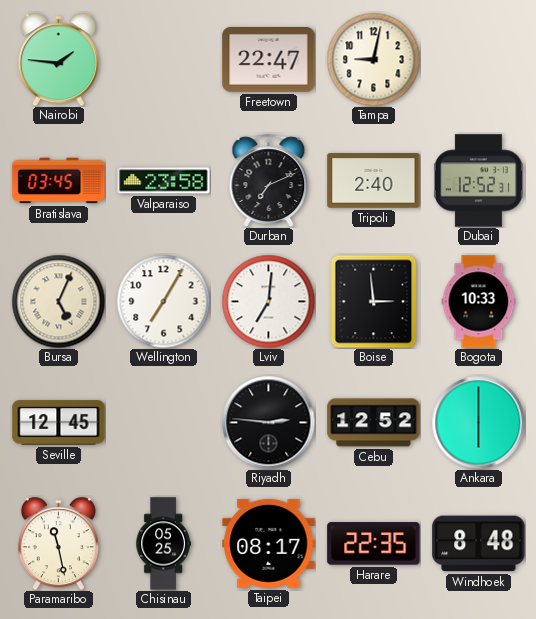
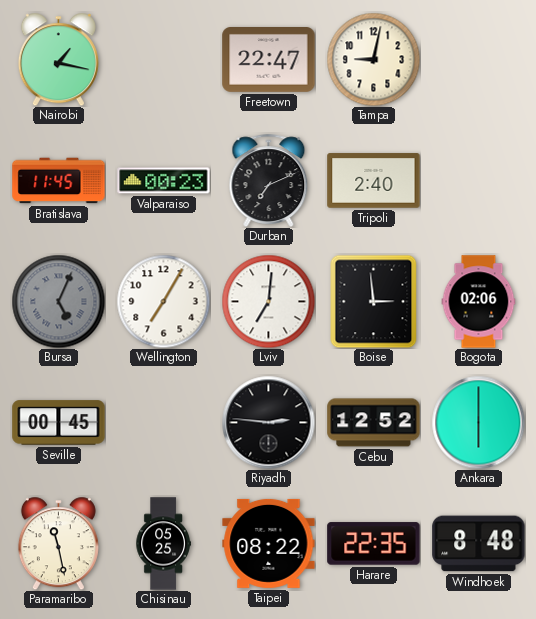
Nairobi: 1:46 -> 1:17
Bratislava: 03:45 -> 11:45
Valparaiso: 23:58 -> 00:23
Dubai: 12:52 -> none
Bursa dial: cream -> grey
Bogota: 10:33 -> 02:06
Seville: 12:45 -> 00:45
Taipei: 08:17 -> 08:22
